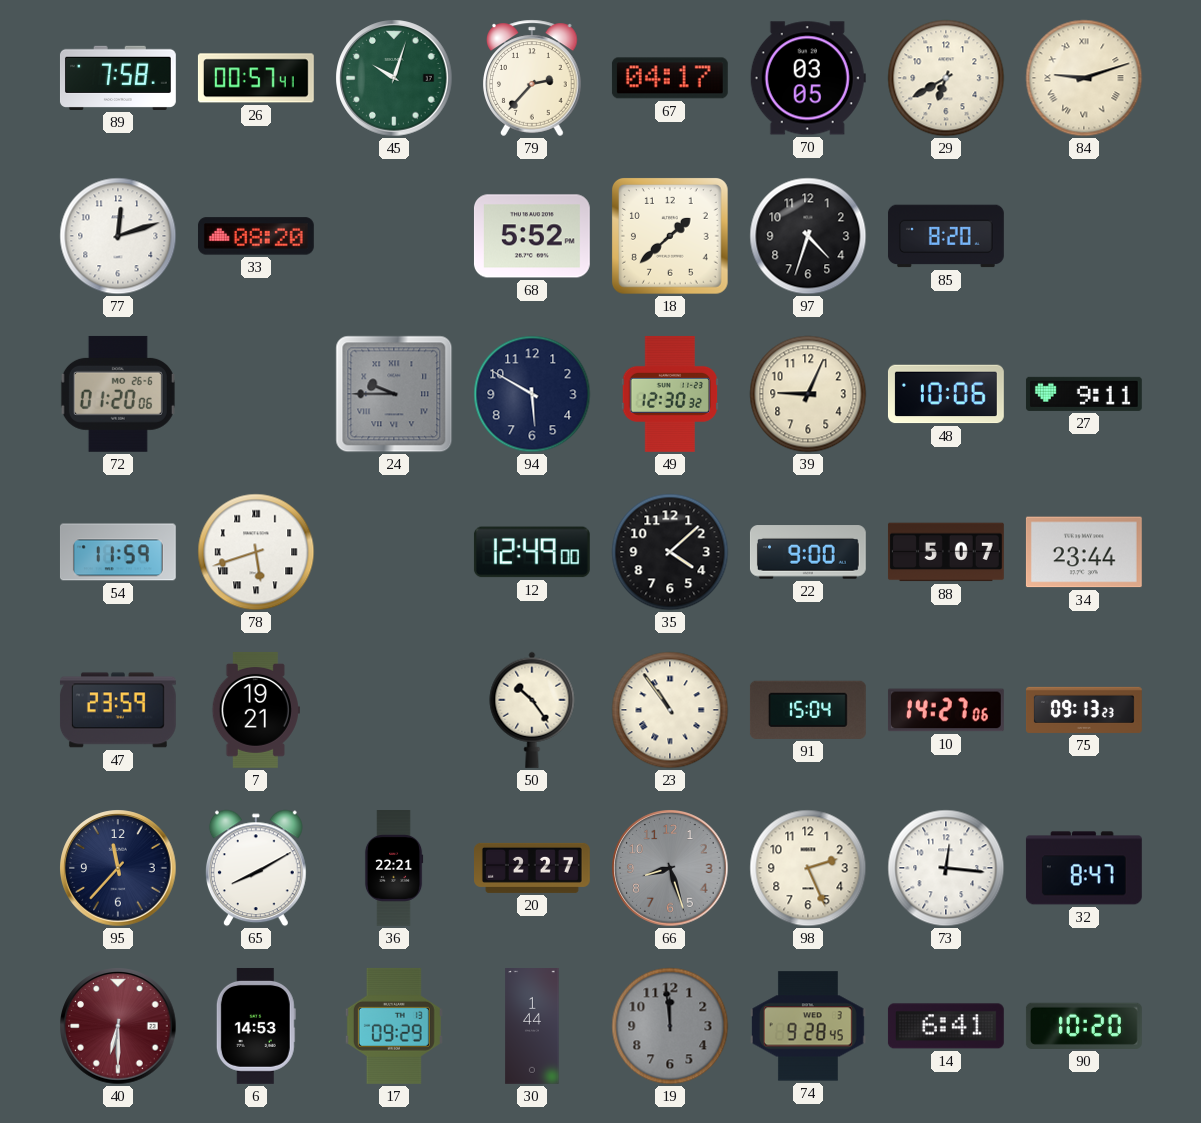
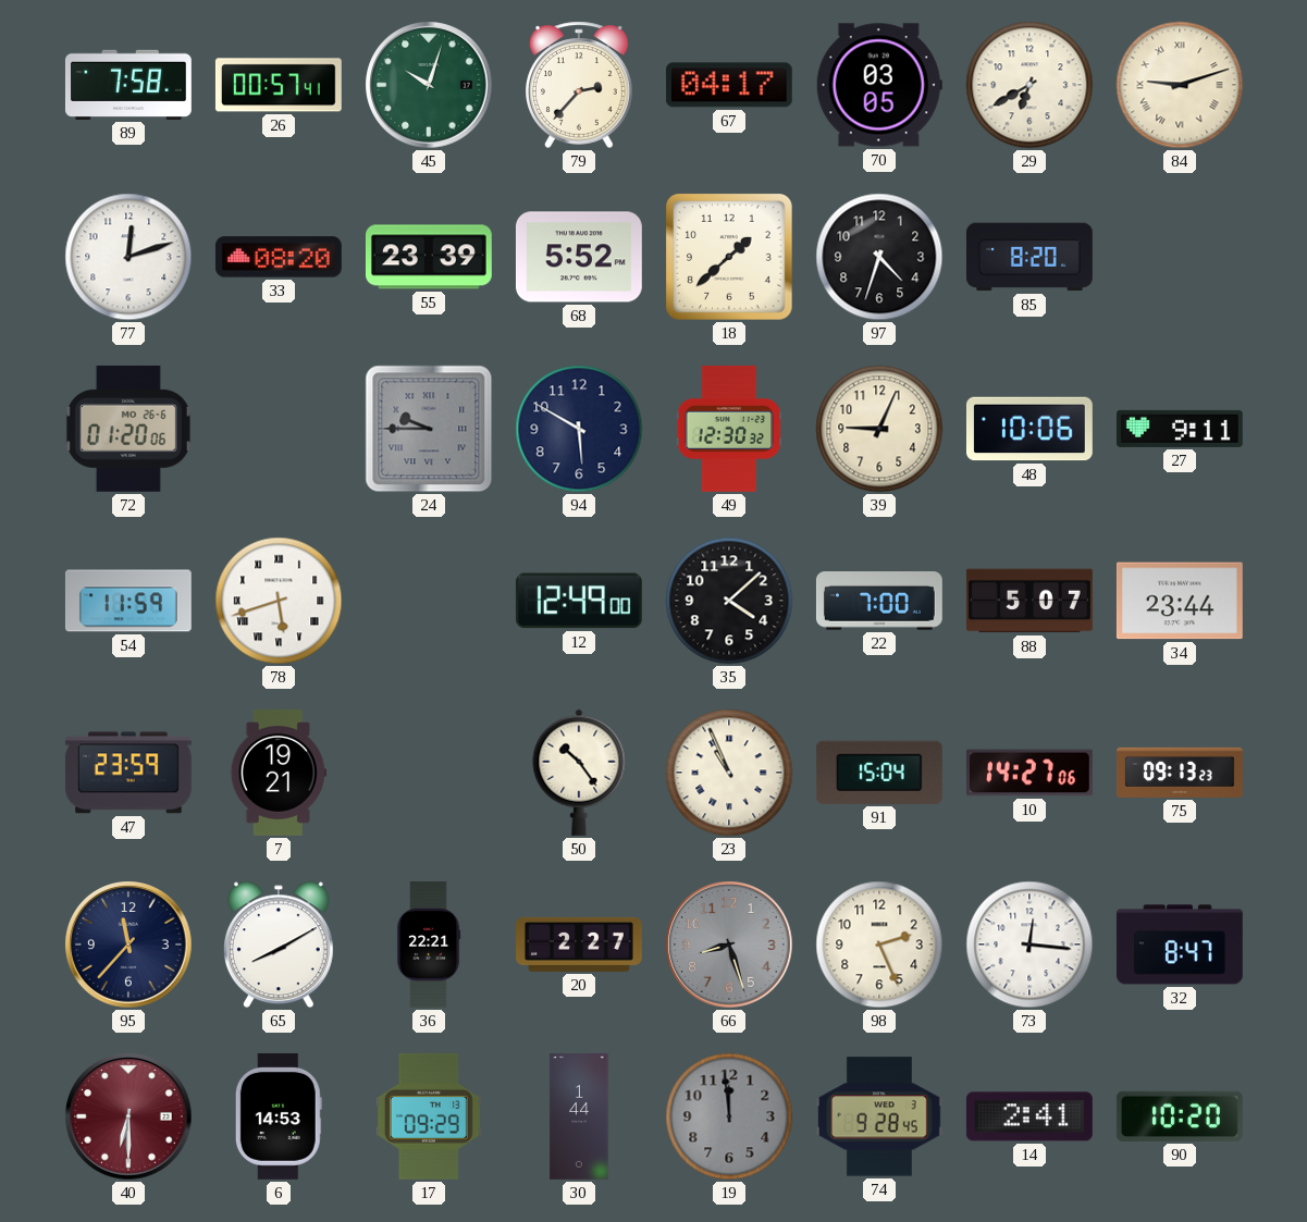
55: none -> 23:39
22: 9:00 -> 7:00
23: 10:54 -> 10:56
14: 6:41 -> 2:41
